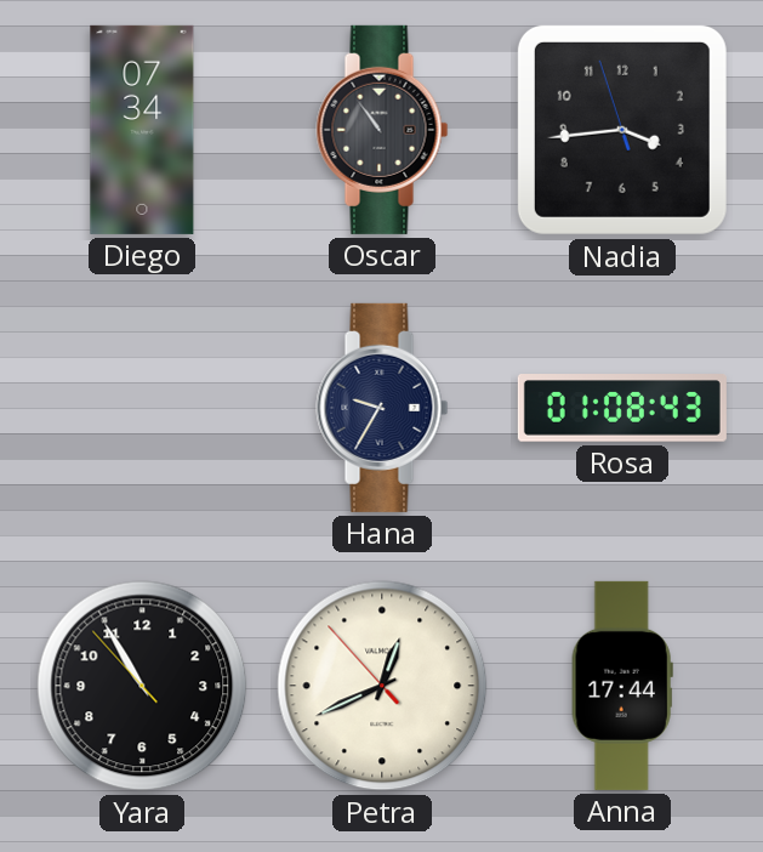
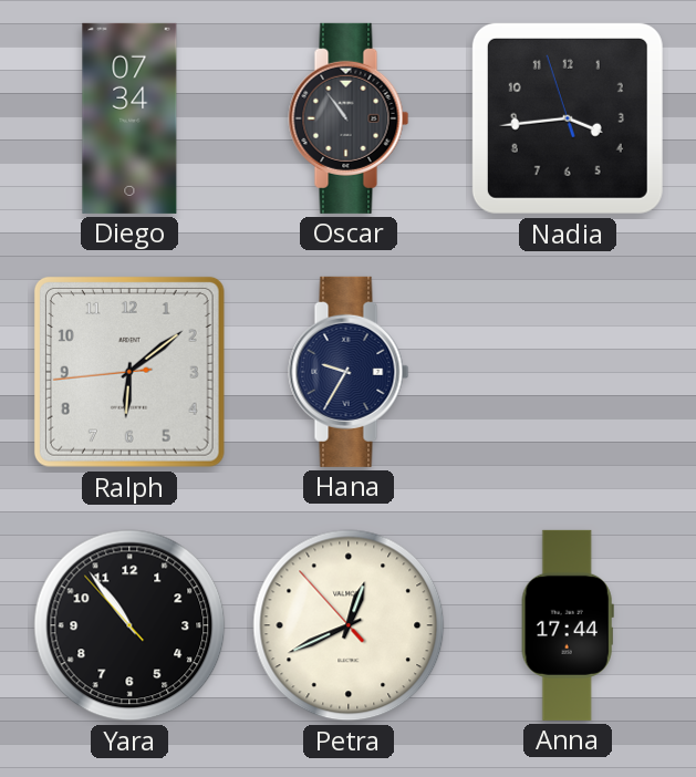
Ralph: none -> 6:08
Rosa: 01:08 -> none
Yara: 10:54 -> 10:53
